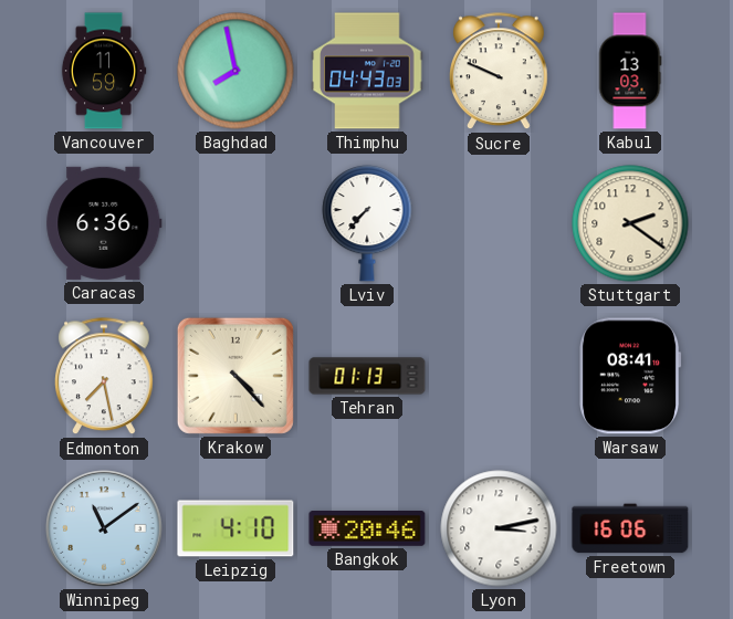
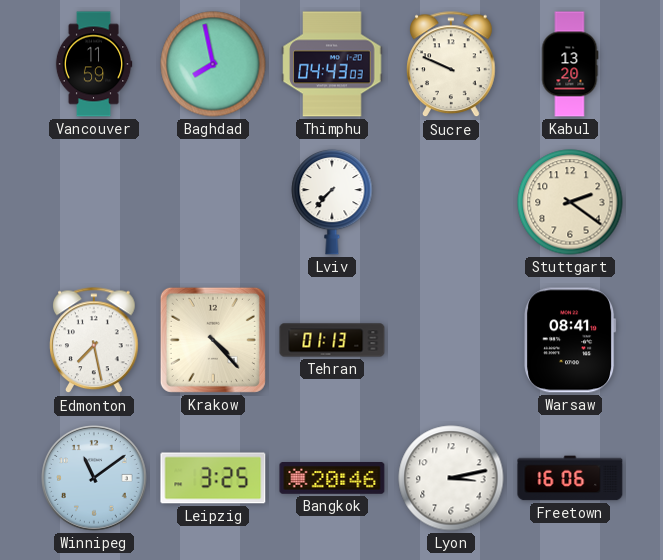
Kabul: 13:03 -> 13:20
Caracas: 6:36 -> none
Leipzig: 4:10 -> 3:25
